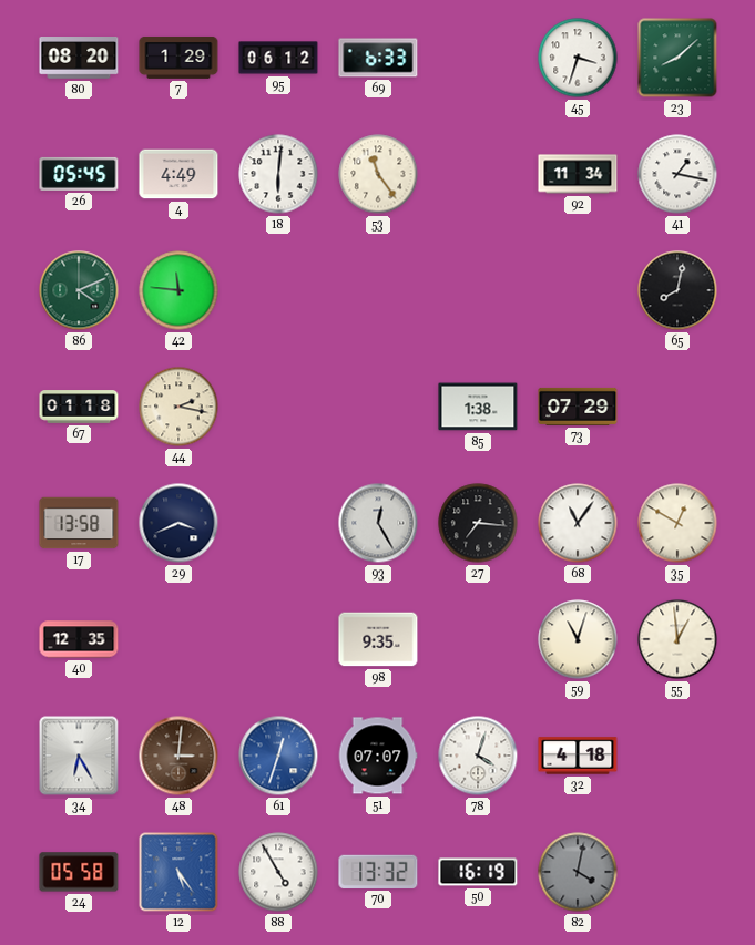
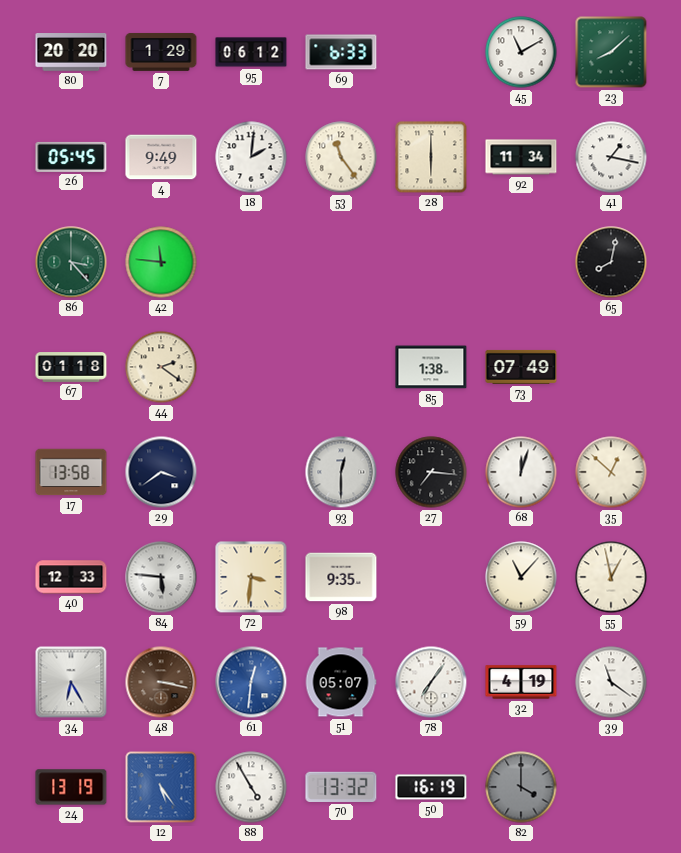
80: 08:20 -> 20:20
45: 3:33 -> 11:10
4: 4:49 -> 9:49
18: 6:01 -> 2:01
28: none -> 6:00
86: 4:11 -> 3:23
44: 2:17 -> 2:21
73: 07:29 -> 07:49
29: 3:41 -> 3:39
93: 12:25 -> 12:30
68: 11:06 -> 12:03
35: 12:50 -> 12:52
40: 12:35 -> 12:33
84: none -> 5:46
72: none -> 3:31
59: 11:03 -> 11:07
55: 12:59 -> 12:58
48: 3:01 -> 3:17
61: 12:33 -> 12:31
51: 07:07 -> 05:07
78: 4:03 -> 7:06
32: 4:18 -> 4:19
39: none -> 11:21
24: 05:58 -> 13:19
82: 4:02 -> 4:00
